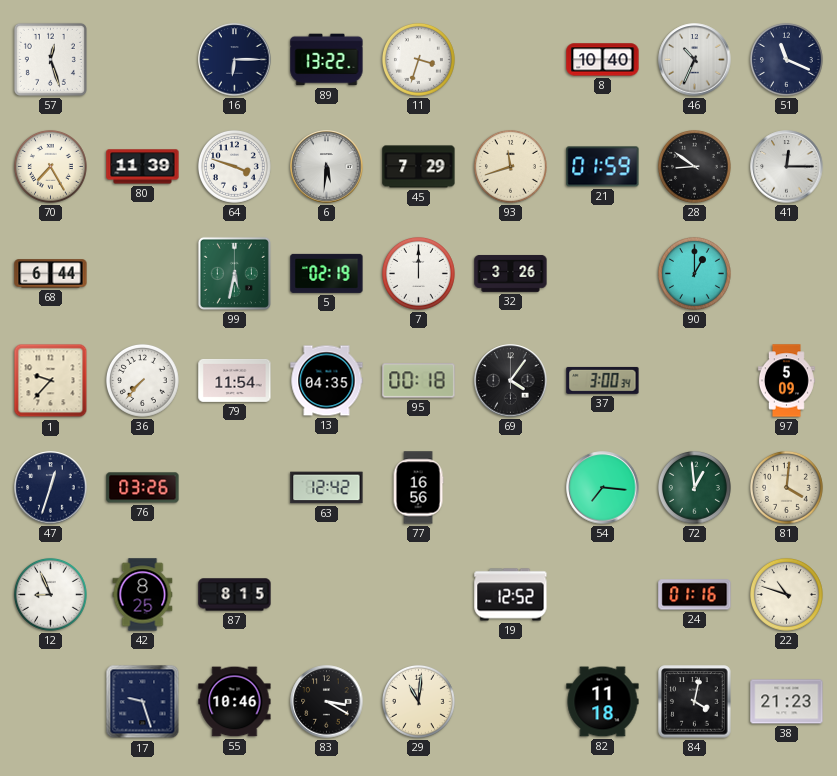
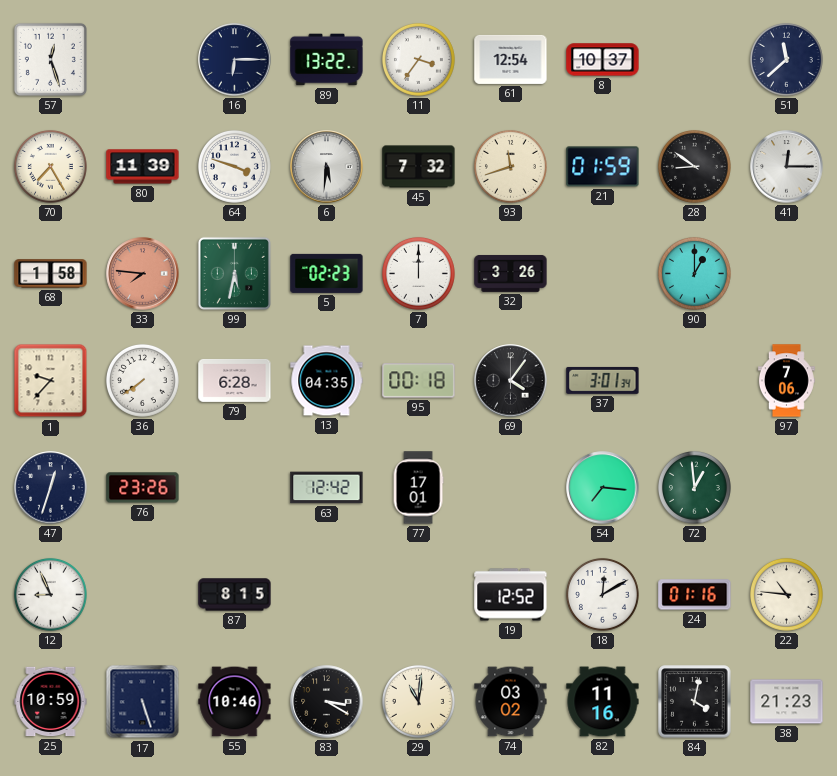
11: 3:33 -> 3:36
61: none -> 12:54
8: 10:40 -> 10:37
46: 10:34 -> none
51: 11:19 -> 11:38
45: 7:29 -> 7:32
68: 6:44 -> 1:58
33: none -> 7:46
5: 02:19 -> 02:23
36: 7:37 -> 7:39
79: 11:54 -> 6:28
37: 3:00 -> 3:01
97: 5:09 -> 7:06
76: 03:26 -> 23:26
77: 16:56 -> 17:01
81: 4:01 -> none
42: 8:25 -> none
18: none -> 12:10
22: 10:48 -> 10:46
25: none -> 10:59
17: 9:27 -> 5:27
74: none -> 03:02
82: 11:18 -> 11:16
